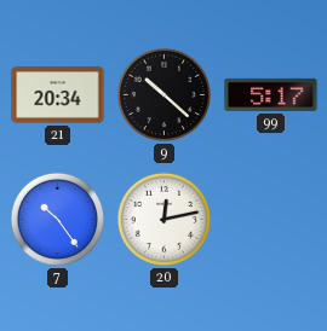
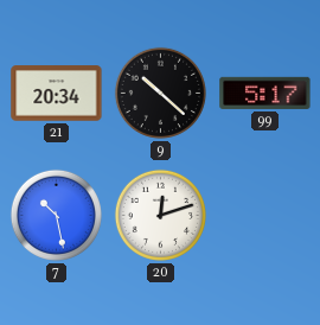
7: 10:24 -> 10:28
20: 12:13 -> 12:12
